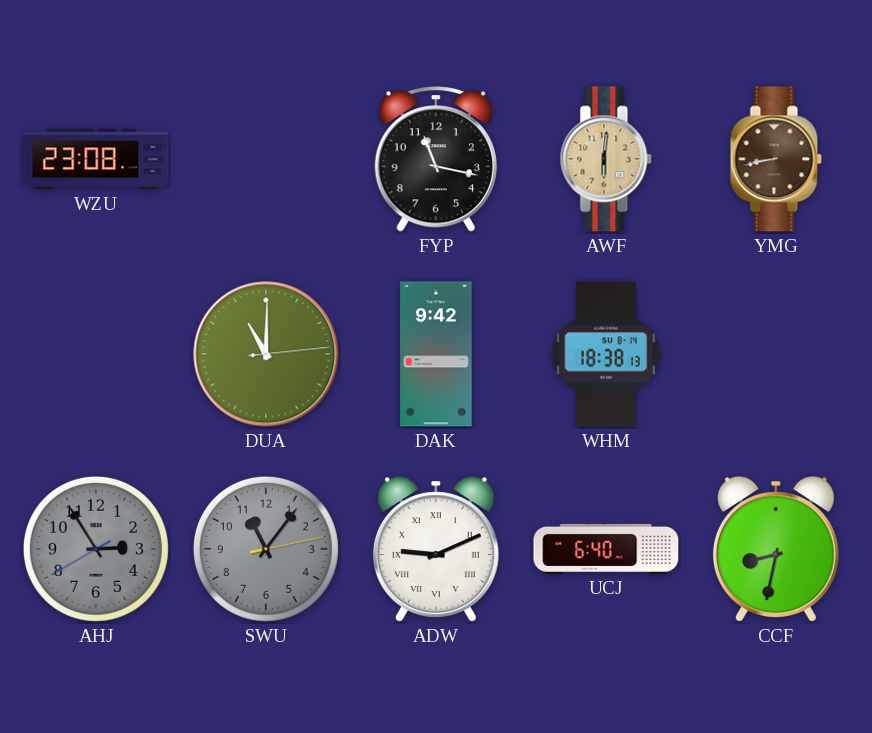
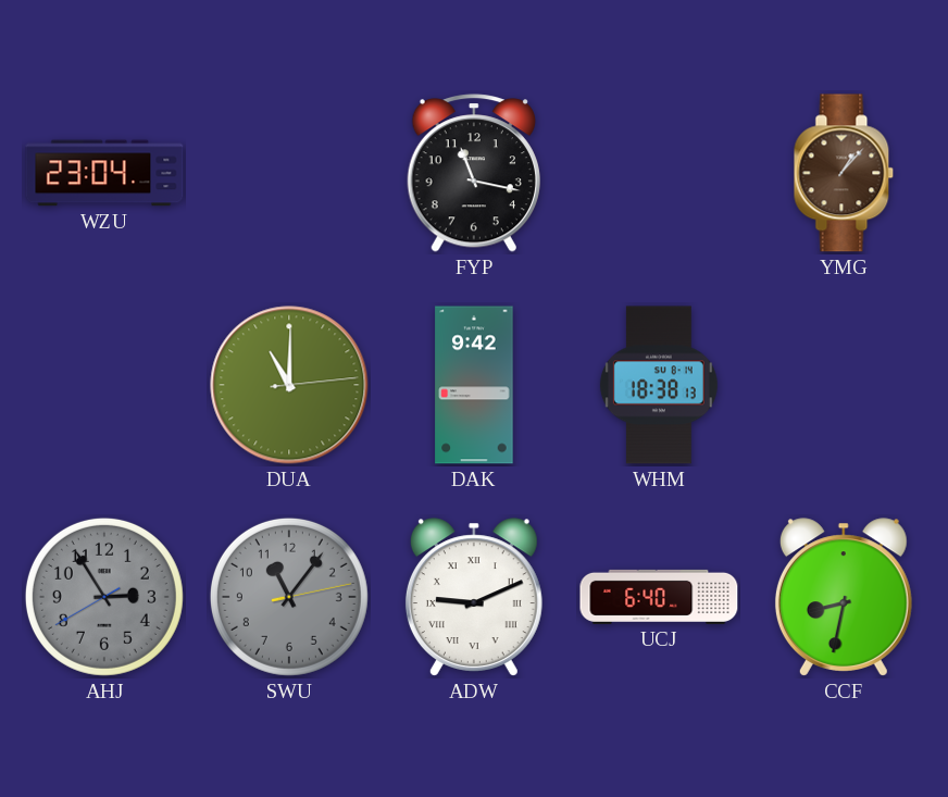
WZU: 23:08 -> 23:04
AWF: 6:01 -> none
YMG: 8:43 -> 1:07
